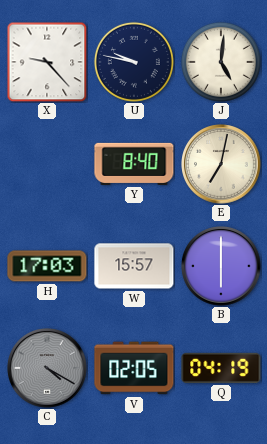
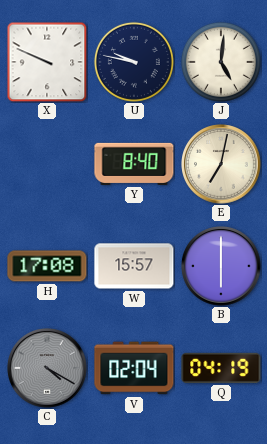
X: 9:23 -> 9:49
H: 17:03 -> 17:08
V: 02:05 -> 02:04
